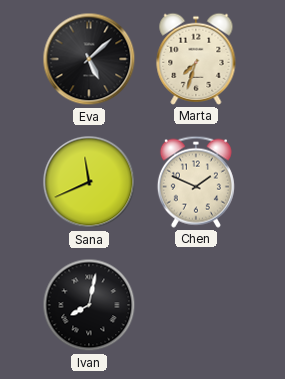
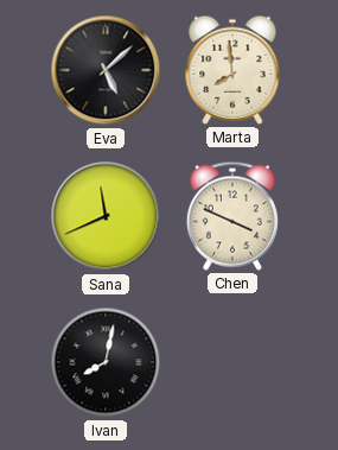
Marta: 7:33 -> 7:59
Chen: 1:49 -> 3:49
